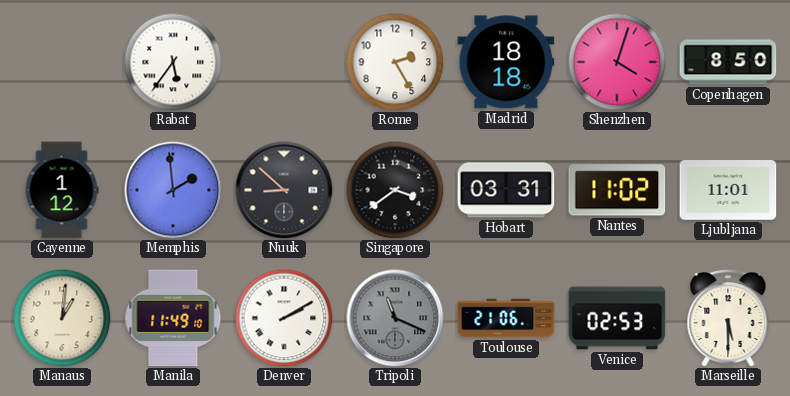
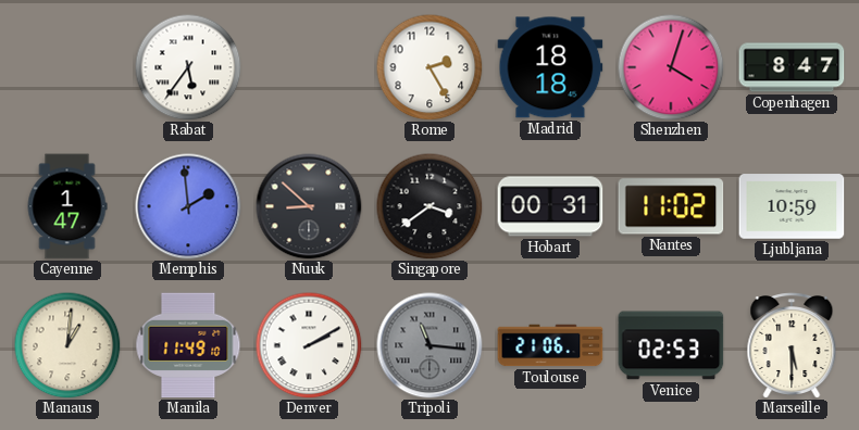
Copenhagen: 8:50 -> 8:47
Cayenne: 1:12 -> 1:47
Hobart: 03:31 -> 00:31
Ljubljana: 11:01 -> 10:59
Tripoli: 11:19 -> 11:16
